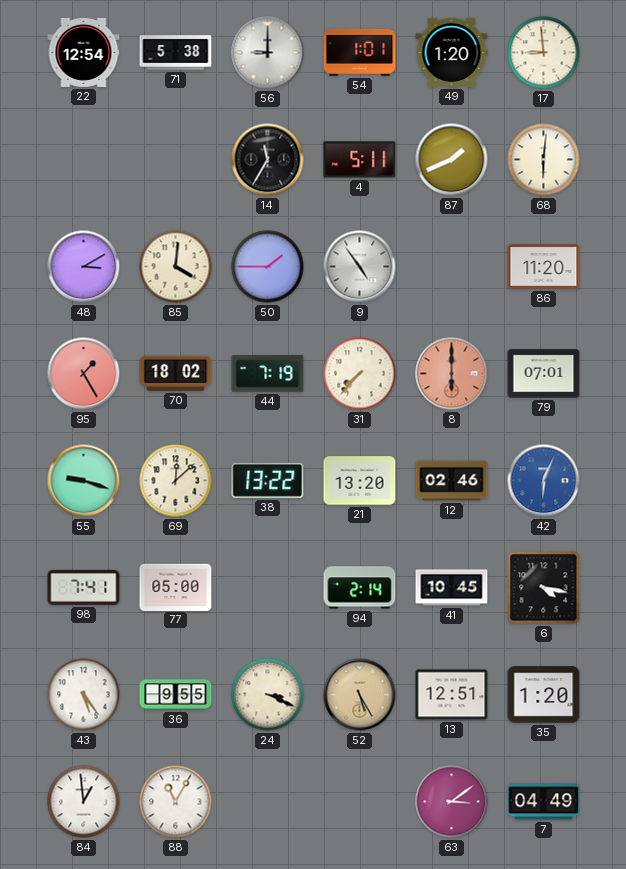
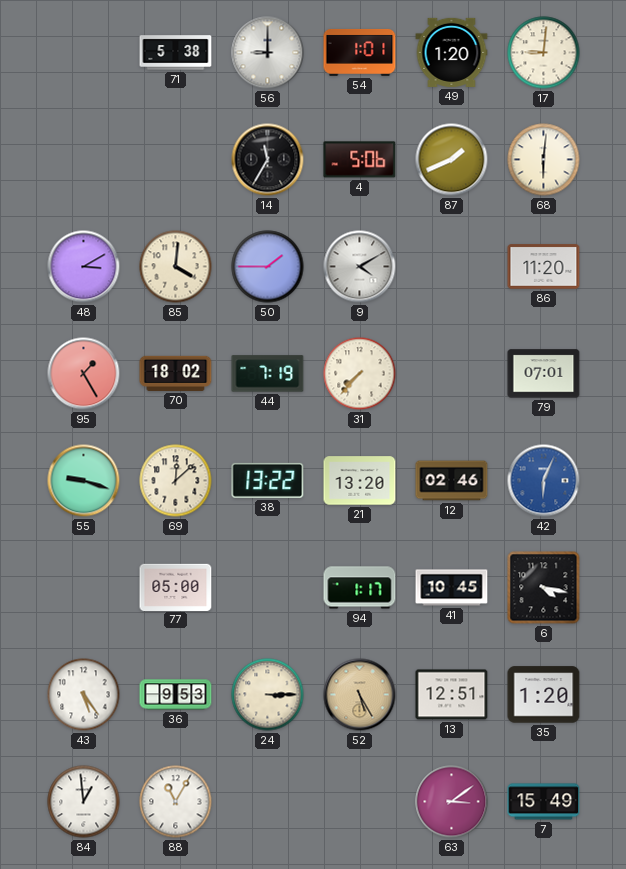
22: 12:54 -> none
17: 8:59 -> 9:01
4: 5:11 -> 5:06
9: 4:54 -> 4:10
8: 6:00 -> none
98: 7:41 -> none
94: 2:14 -> 1:17
36: 9:55 -> 9:53
24: 3:19 -> 3:15
7: 04:49 -> 15:49
